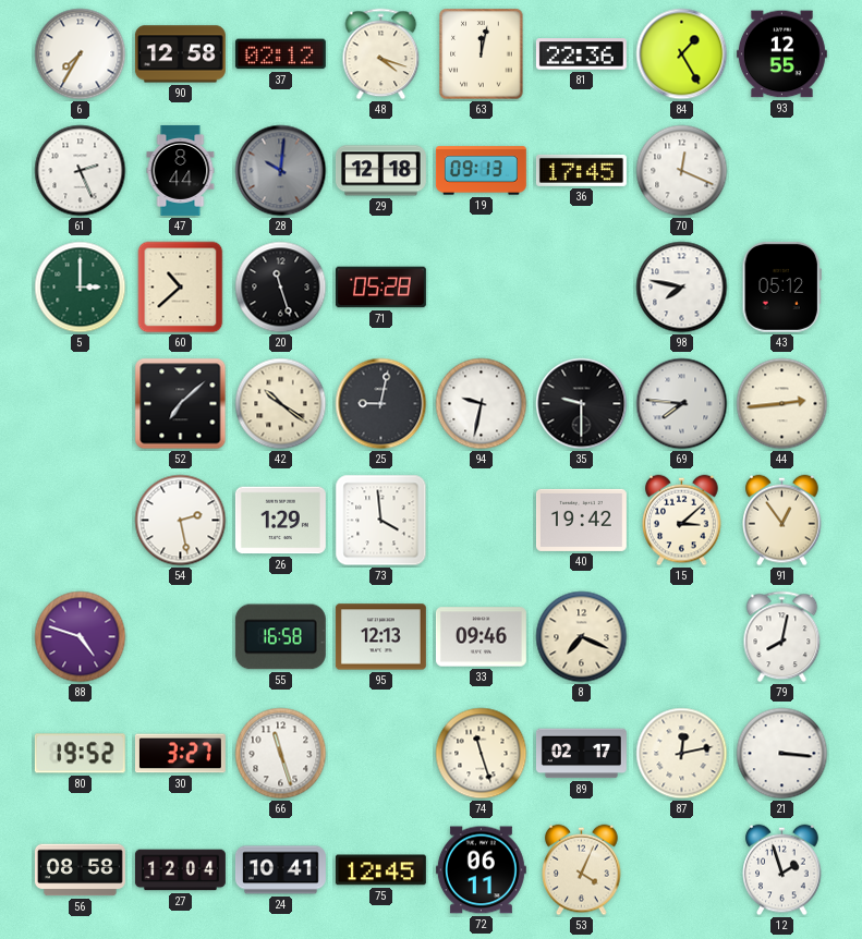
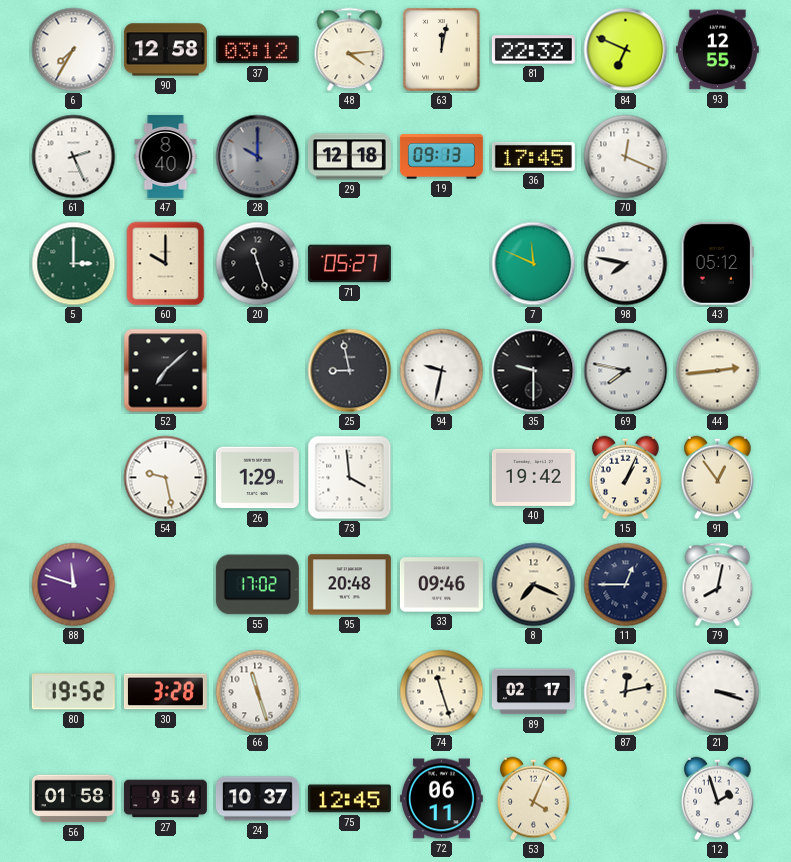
37: 02:12 -> 03:12
48: 4:18 -> 4:14
81: 22:36 -> 22:32
84: 1:25 -> 6:49
47: 8:44 -> 8:40
28: 10:01 -> 10:00
60: 10:38 -> 10:00
71: 05:28 -> 05:27
7: none -> 11:49
42: 10:21 -> none
25: 9:02 -> 8:58
69: 7:46 -> 7:47
54: 2:28 -> 9:28
15: 3:08 -> 1:04
88: 4:48 -> 11:48
55: 16:58 -> 17:02
95: 12:13 -> 20:48
11: none -> 12:45
30: 3:27 -> 3:28
21: 3:16 -> 3:18
56: 08:58 -> 01:58
27: 12:04 -> 9:54
24: 10:41 -> 10:37
